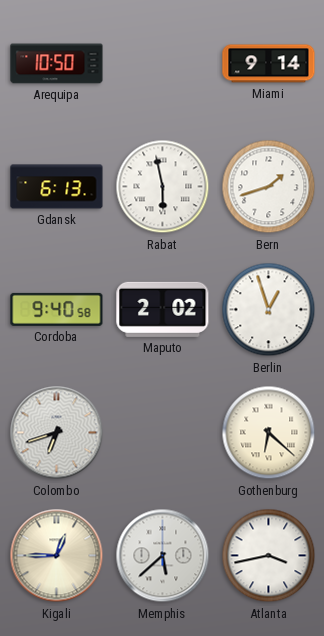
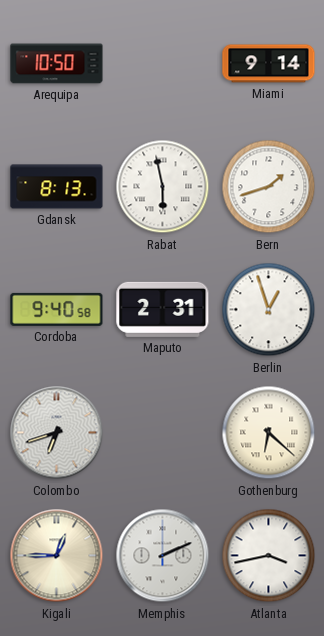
Gdansk: 6:13 -> 8:13
Maputo: 2:02 -> 2:31
Memphis: 5:38 -> 2:11
